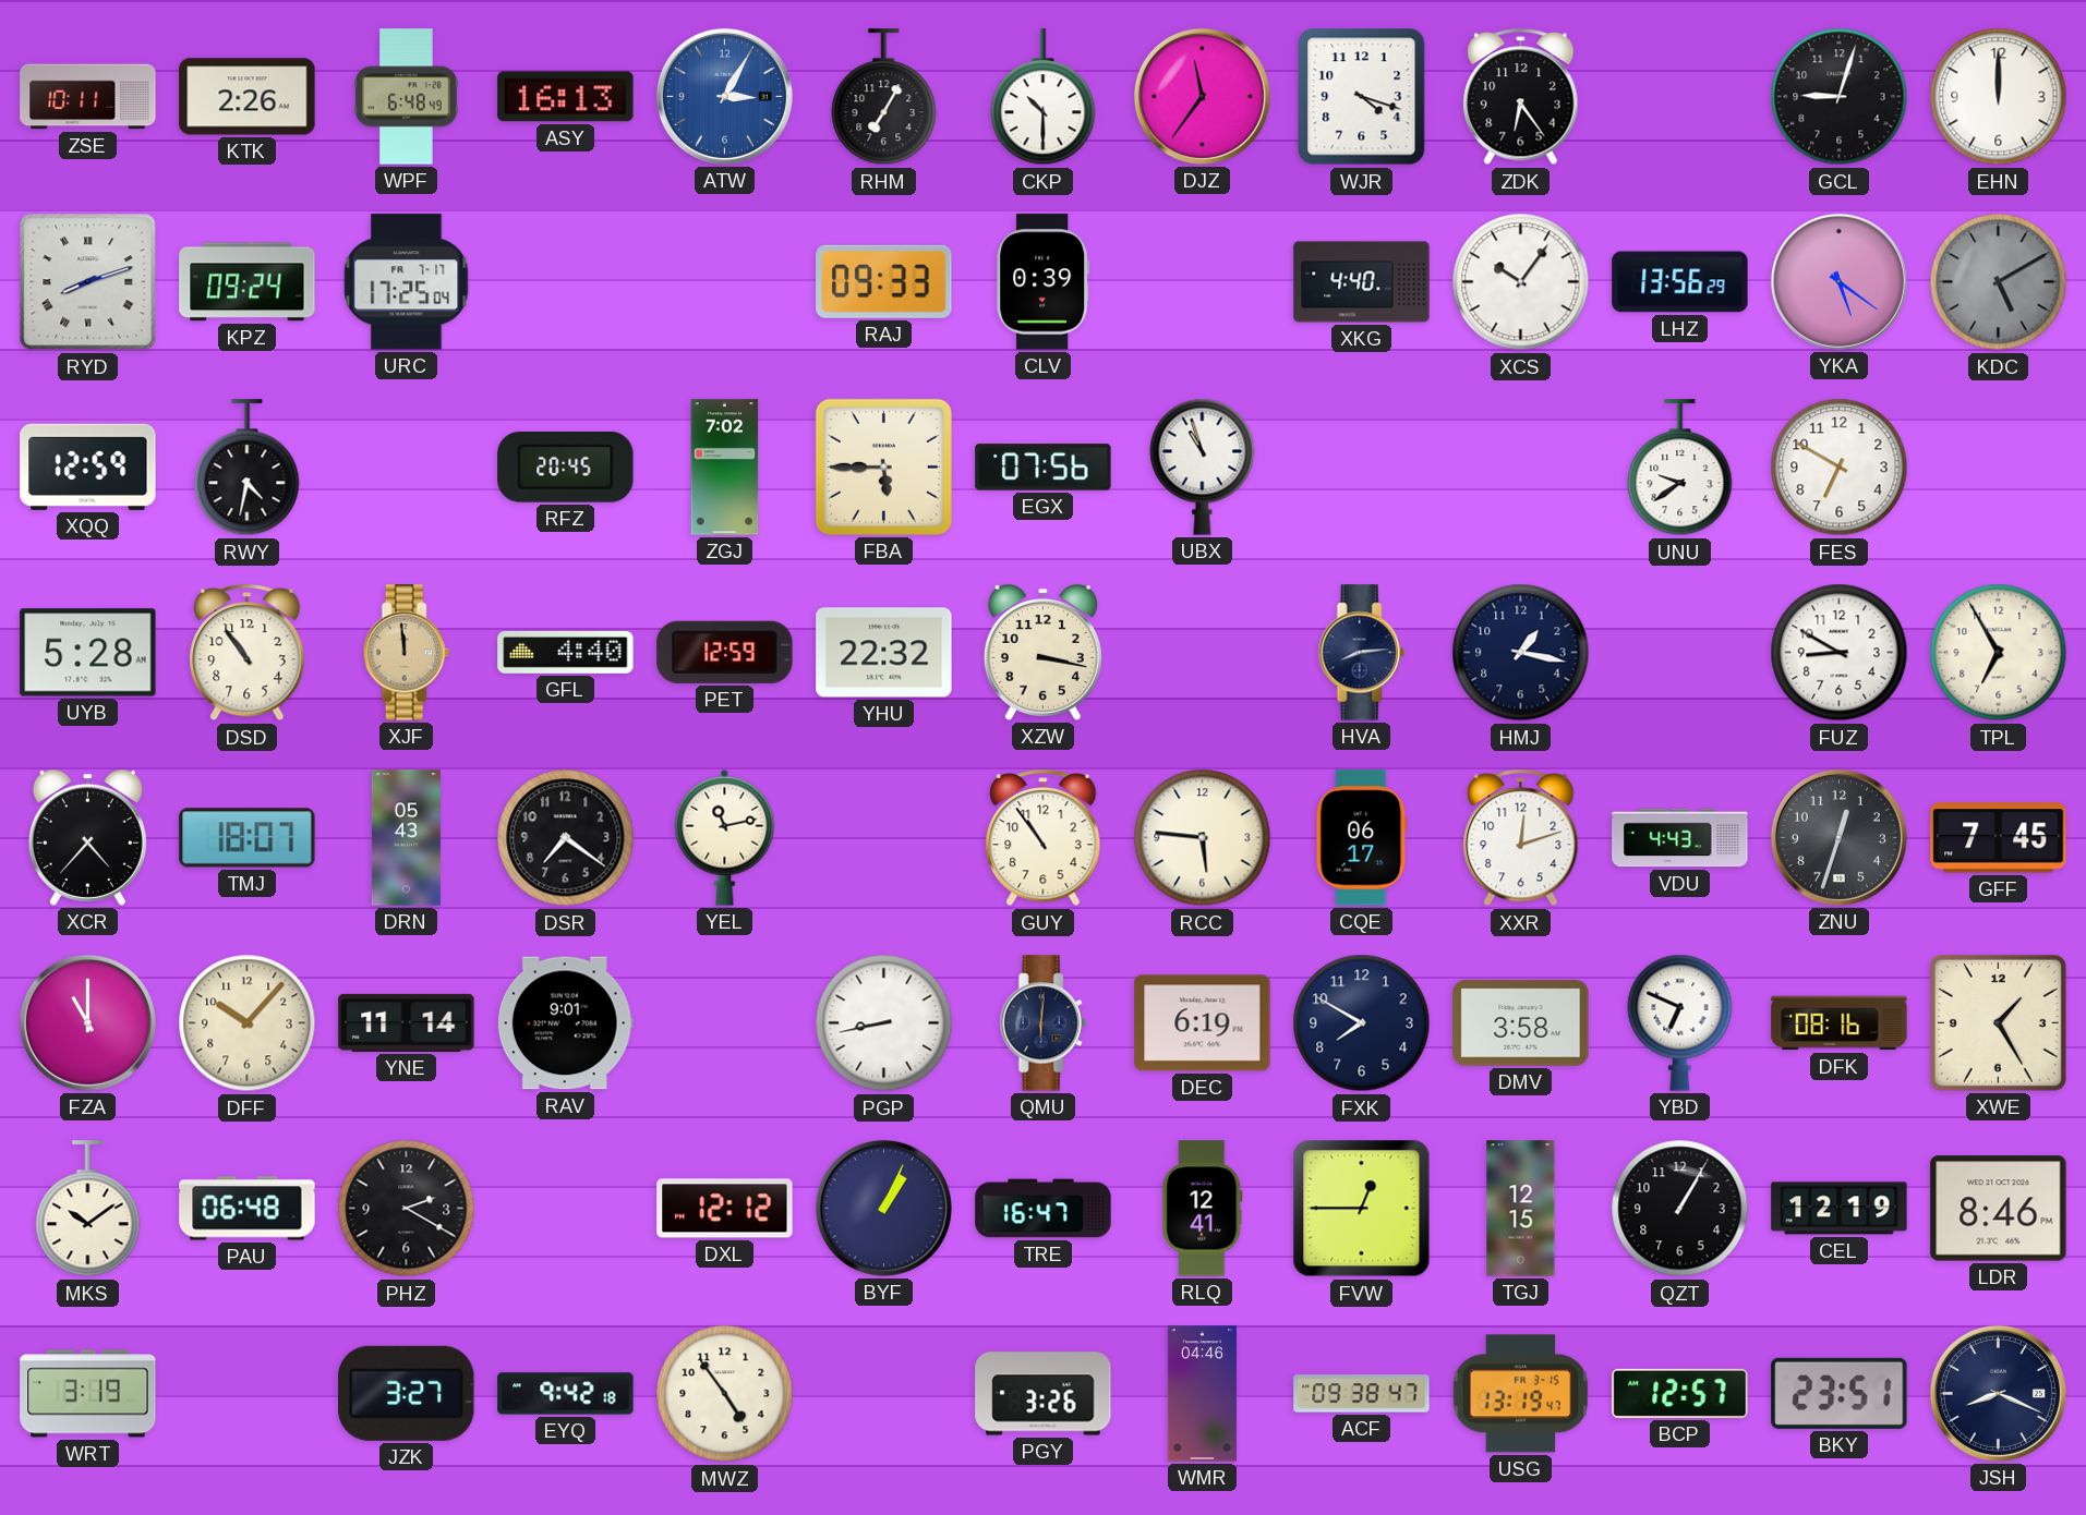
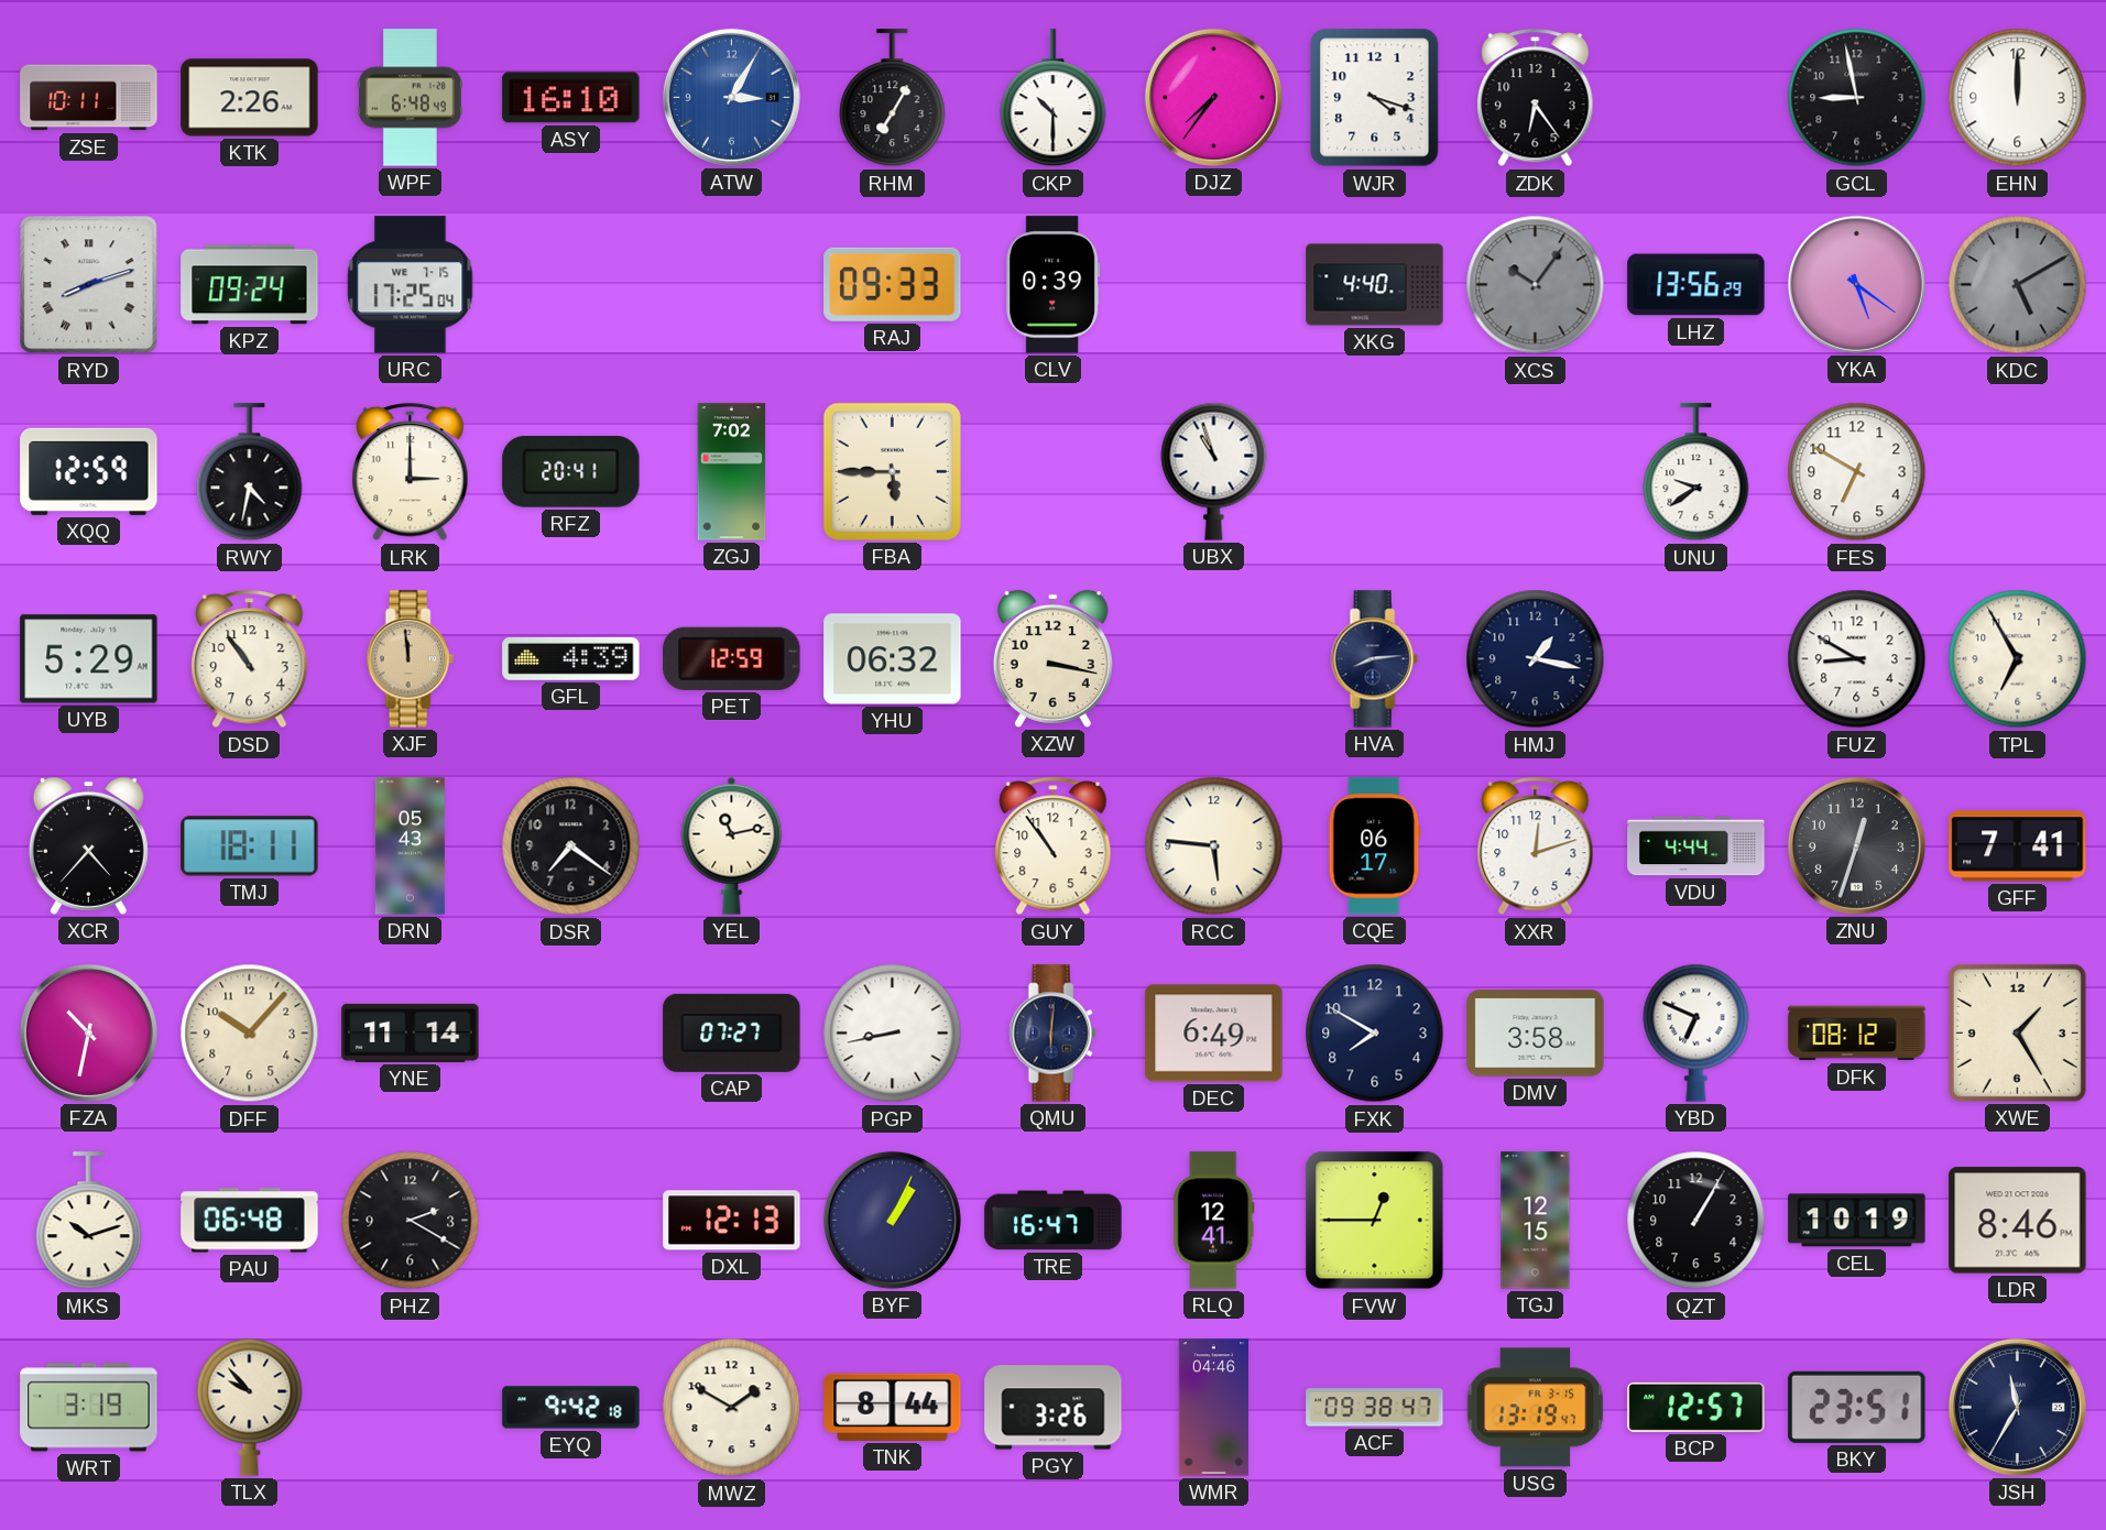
ASY: 16:13 -> 16:10
DJZ: 11:36 -> 7:36
GCL: 9:03 -> 8:58
URC date: FR 7-17 -> WE 7-15
XCS dial: white -> grey
LRK: none -> 3:00
RFZ: 20:45 -> 20:41
EGX: 07:56 -> none
UYB: 5:28 -> 5:29
GFL: 4:40 -> 4:39
YHU: 22:32 -> 06:32
TMJ: 18:07 -> 18:11
VDU: 4:43 -> 4:44
GFF: 7:45 -> 7:41
FZA: 11:00 -> 10:32
RAV: 9:01 -> none
CAP: none -> 07:27
DEC: 6:19 -> 6:49
DFK: 08:16 -> 08:12
MKS: 10:09 -> 10:12
DXL: 12:12 -> 12:13
CEL: 12:19 -> 10:19
TLX: none -> 9:53
JZK: 3:27 -> none
MWZ: 4:54 -> 1:50
TNK: none -> 8:44
JSH: 8:19 -> 11:35
